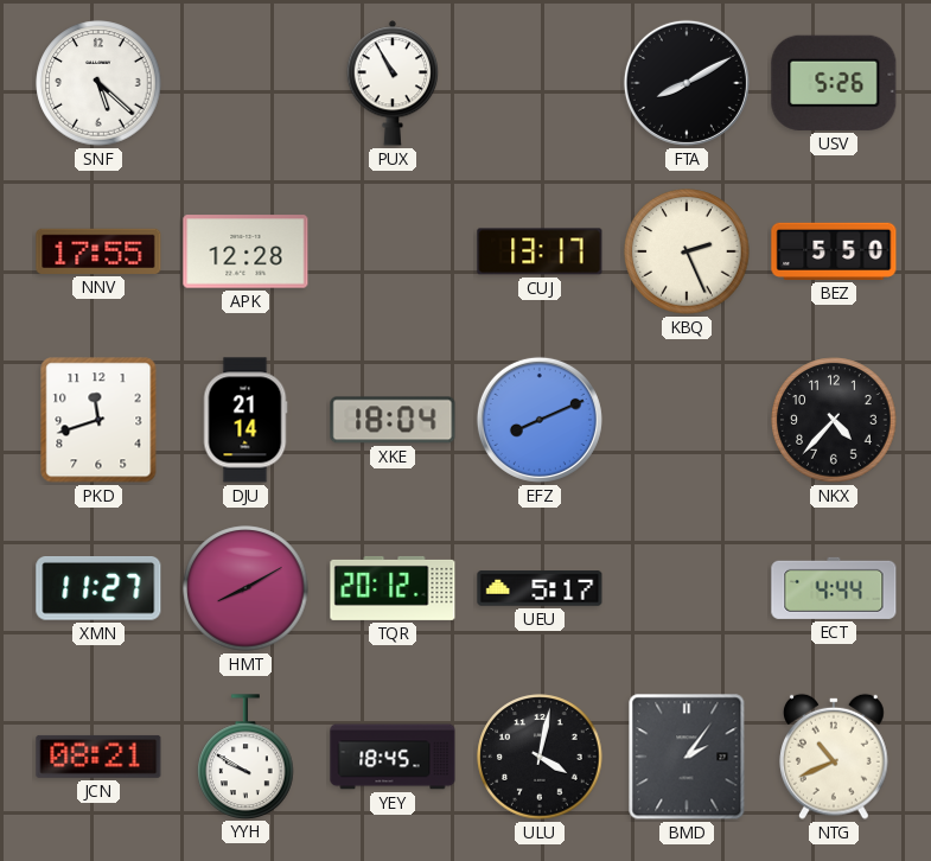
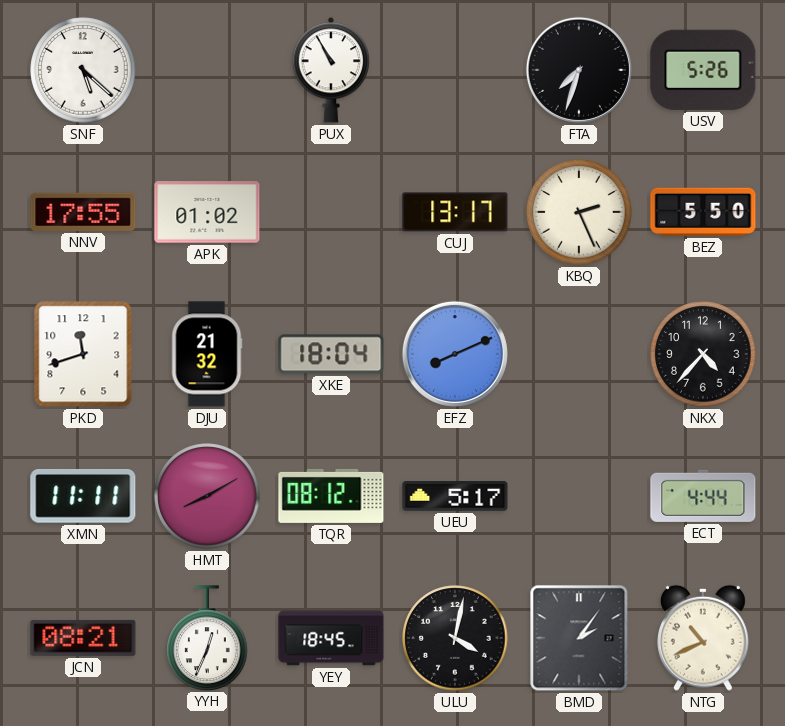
FTA: 8:10 -> 7:33
APK: 12:28 -> 01:02
DJU: 21:14 -> 21:32
XMN: 11:27 -> 11:11
TQR: 20:12 -> 08:12
YYH: 9:50 -> 12:34
